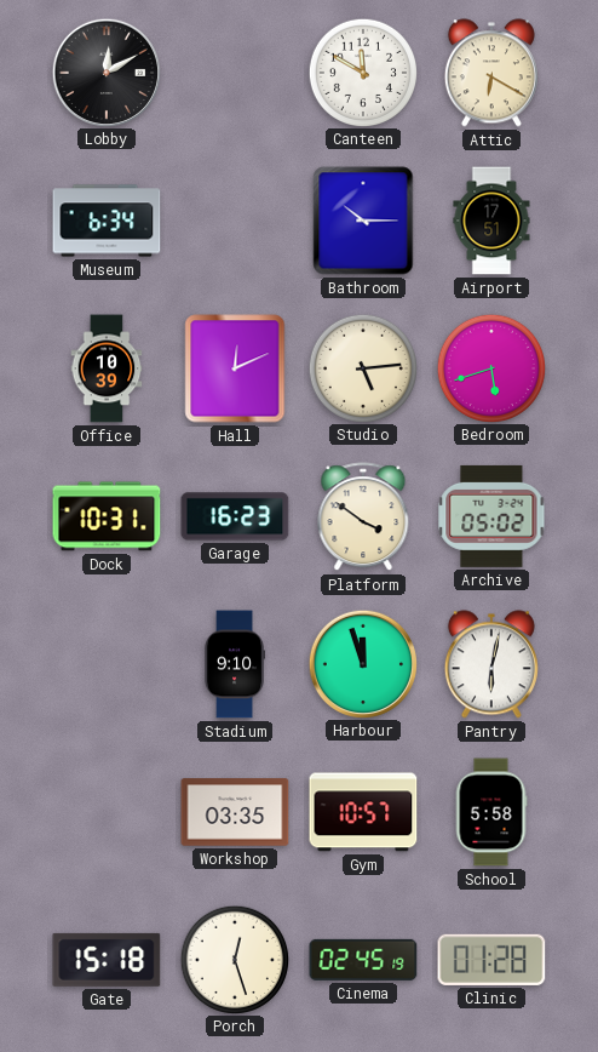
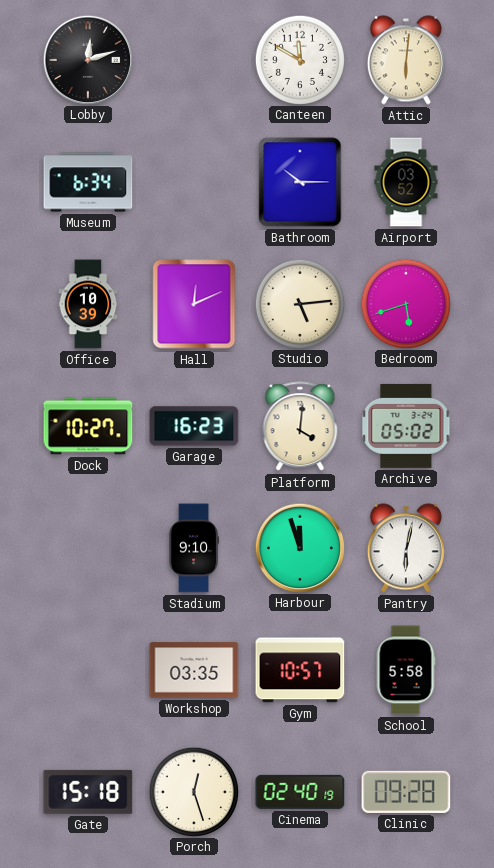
Lobby: 12:10 -> 12:12
Attic: 6:20 -> 6:01
Airport: 17:51 -> 03:52
Dock: 10:31 -> 10:27
Platform: 3:51 -> 4:01
Cinema: 02:45 -> 02:40
Clinic: 01:28 -> 09:28
